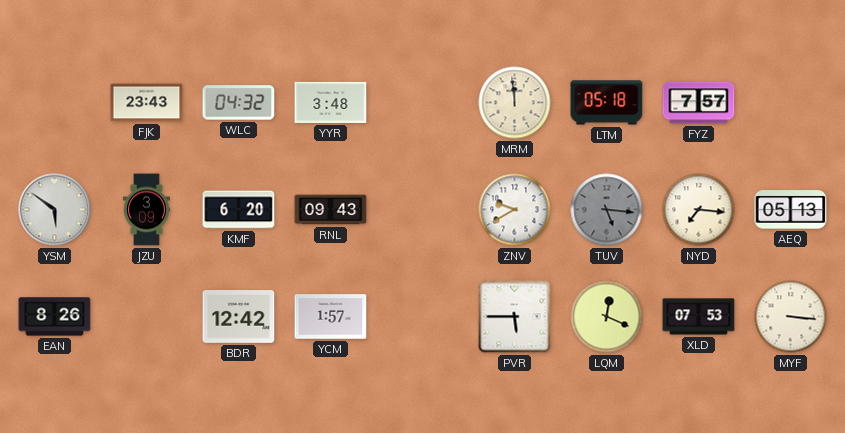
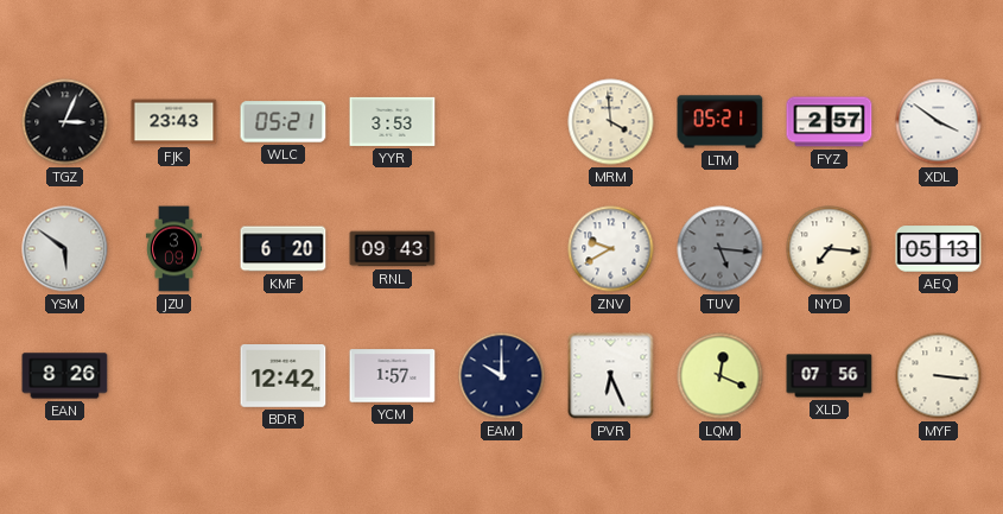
TGZ: none -> 3:04
WLC: 04:32 -> 05:21
YYR: 3:48 -> 3:53
MRM: 11:59 -> 3:59
LTM: 05:18 -> 05:21
FYZ: 7:57 -> 2:57
XDL: none -> 3:51
EAM: none -> 10:00
PVR: 5:45 -> 6:26
XLD: 07:53 -> 07:56
